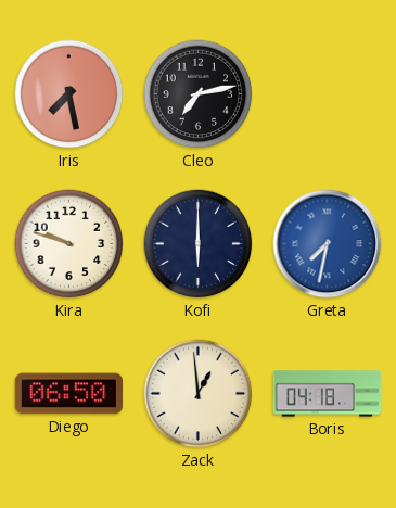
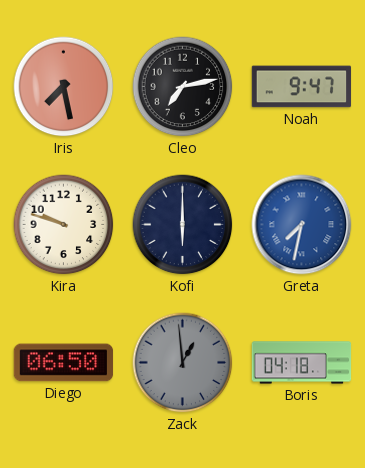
Noah: none -> 9:47
Zack dial: cream -> grey
